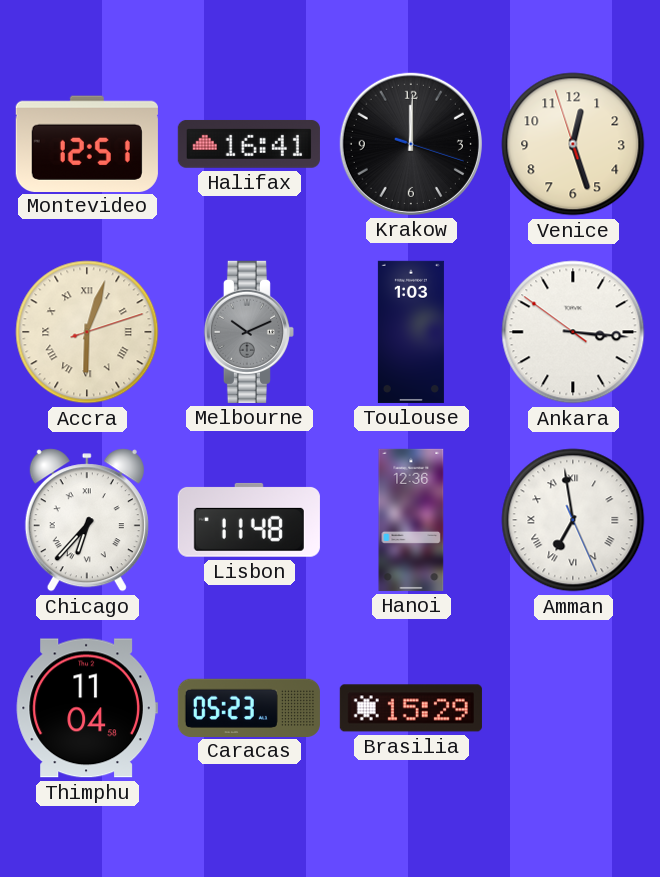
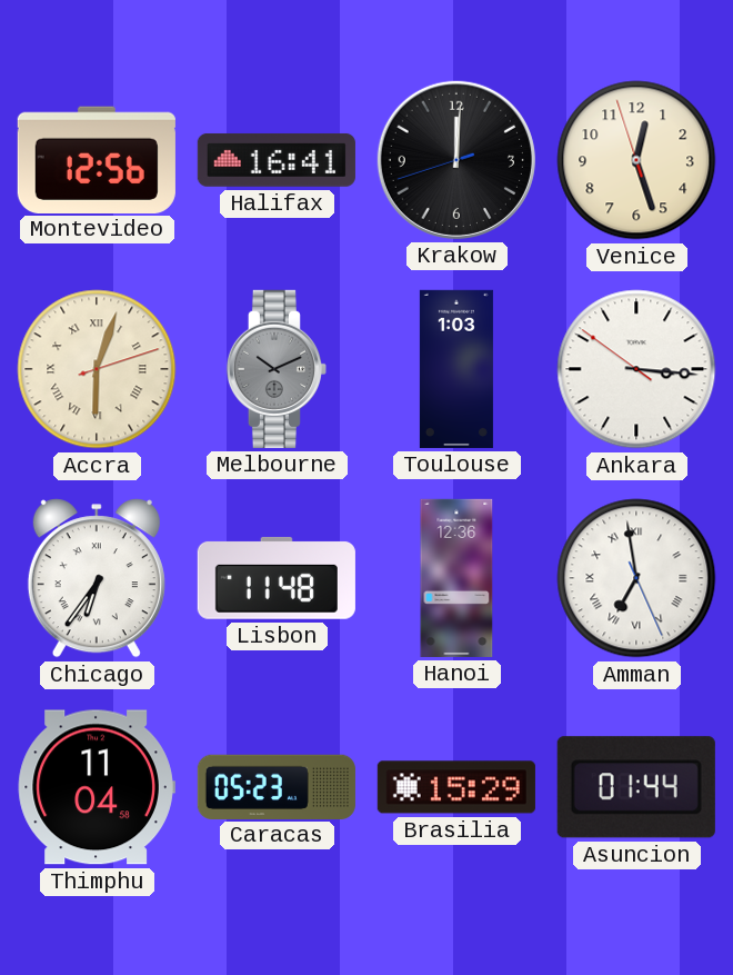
Montevideo: 12:51 -> 12:56
Krakow: 12:00:18 -> 12:00:42
Chicago: 6:37 -> 6:36
Asuncion: none -> 01:44
